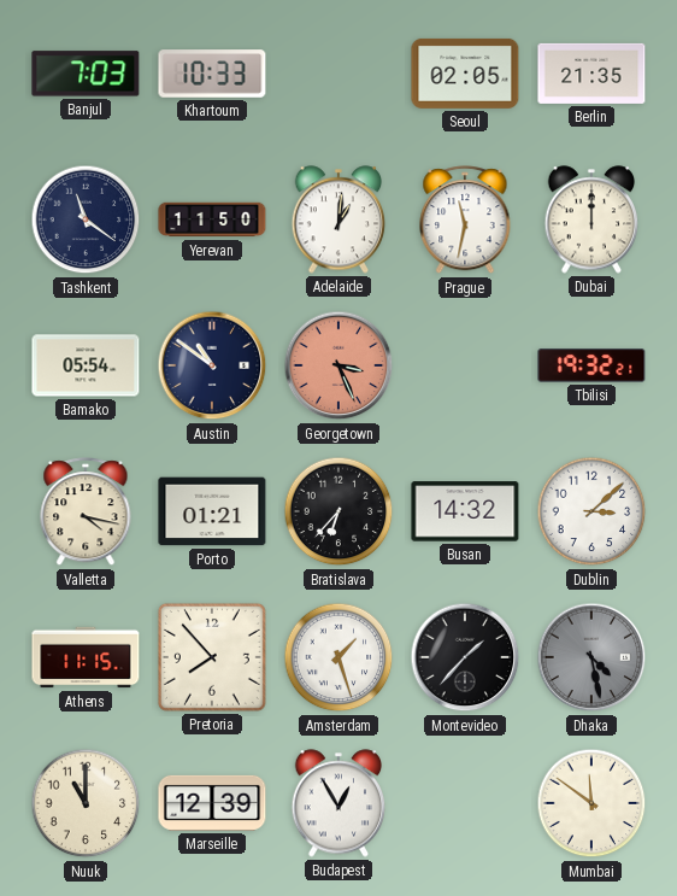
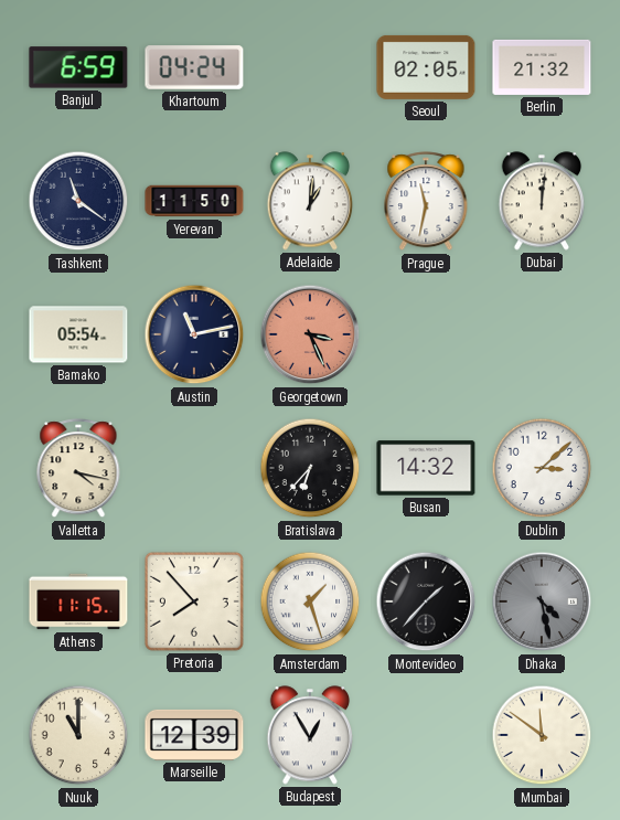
Banjul: 7:03 -> 6:59
Khartoum: 10:33 -> 04:24
Berlin: 21:35 -> 21:32
Dubai: 12:00 -> 12:01
Austin: 10:51 -> 11:13
Tbilisi: 19:32 -> none
Porto: 01:21 -> none
